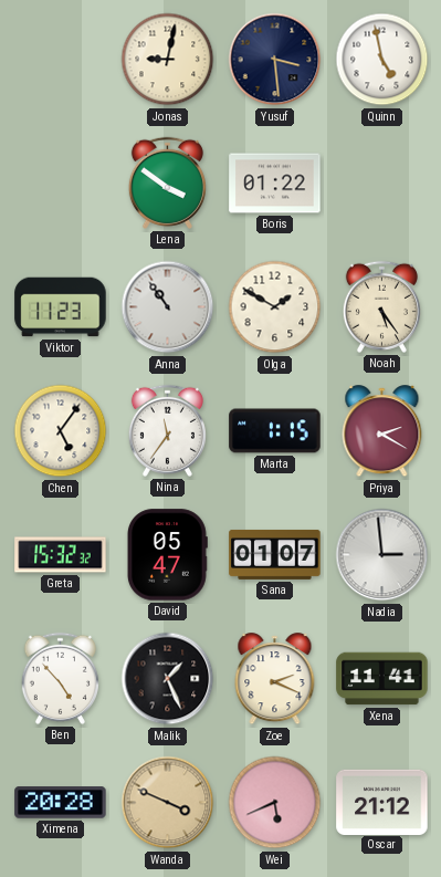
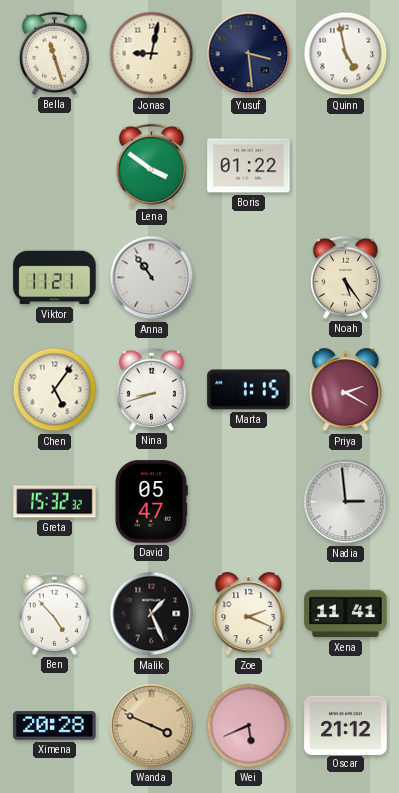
Bella: none -> 11:27
Viktor: 11:23 -> 11:21
Olga: 1:50 -> none
Nina: 11:36 -> 8:42
Sana: 01:07 -> none
